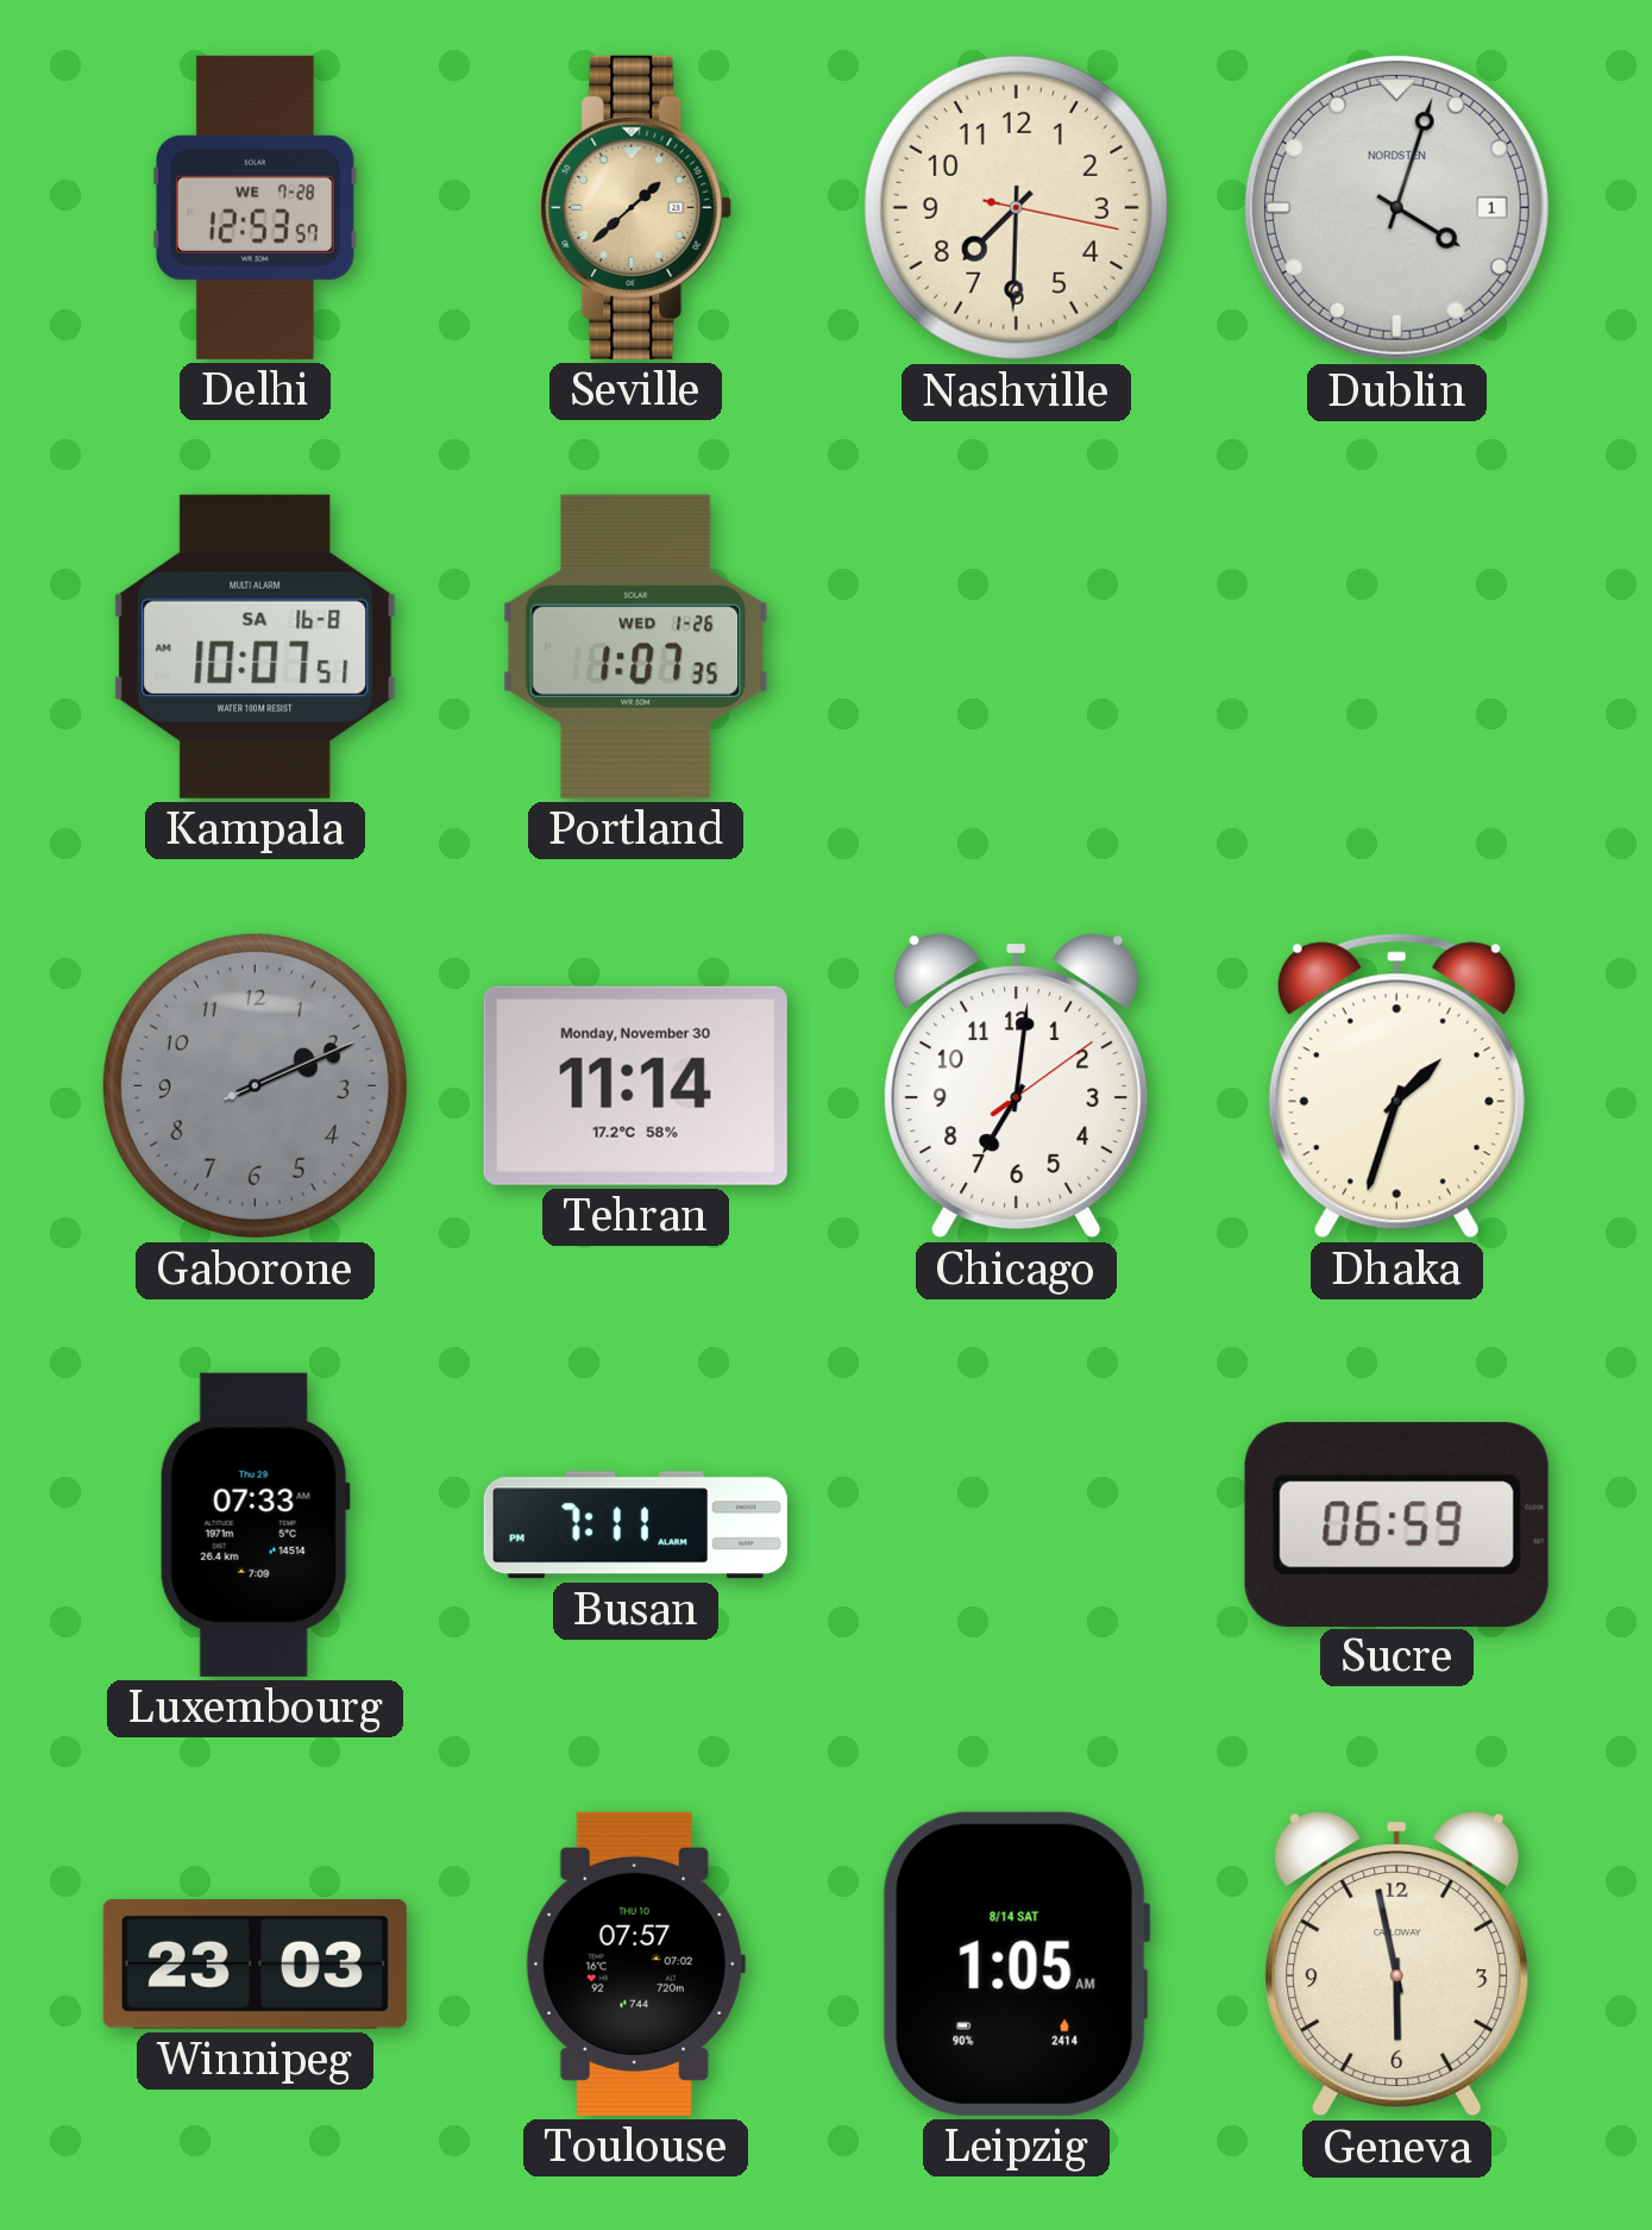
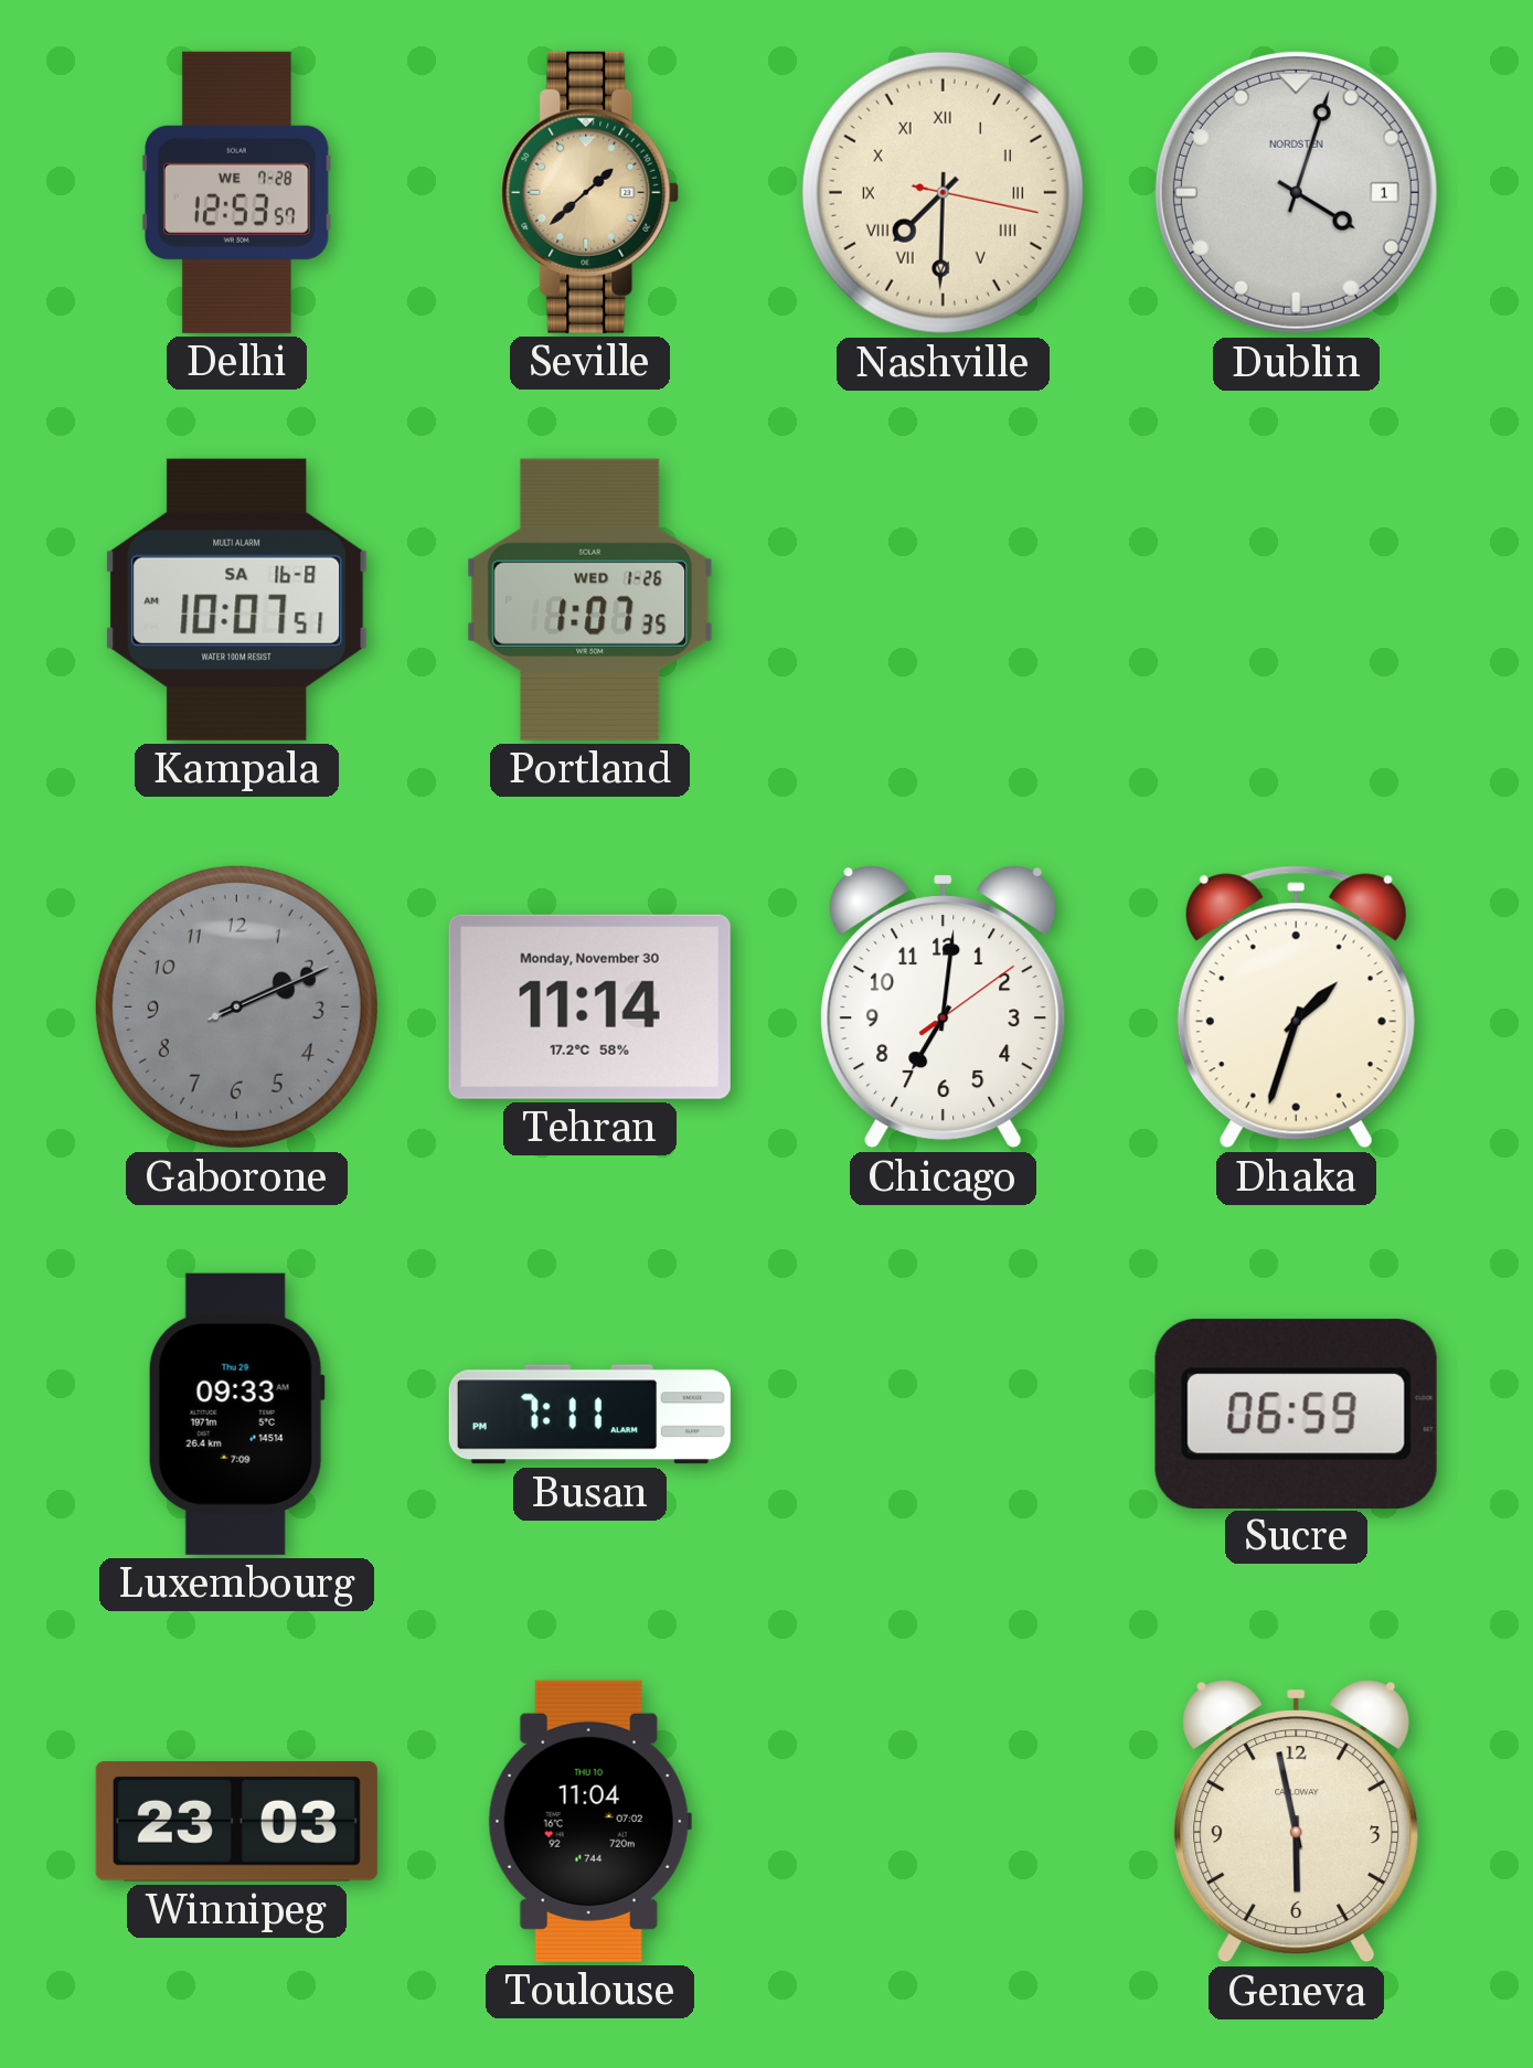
Nashville numerals: Arabic -> Roman
Luxembourg: 07:33 -> 09:33
Toulouse: 07:57 -> 11:04
Leipzig: 1:05 -> none
